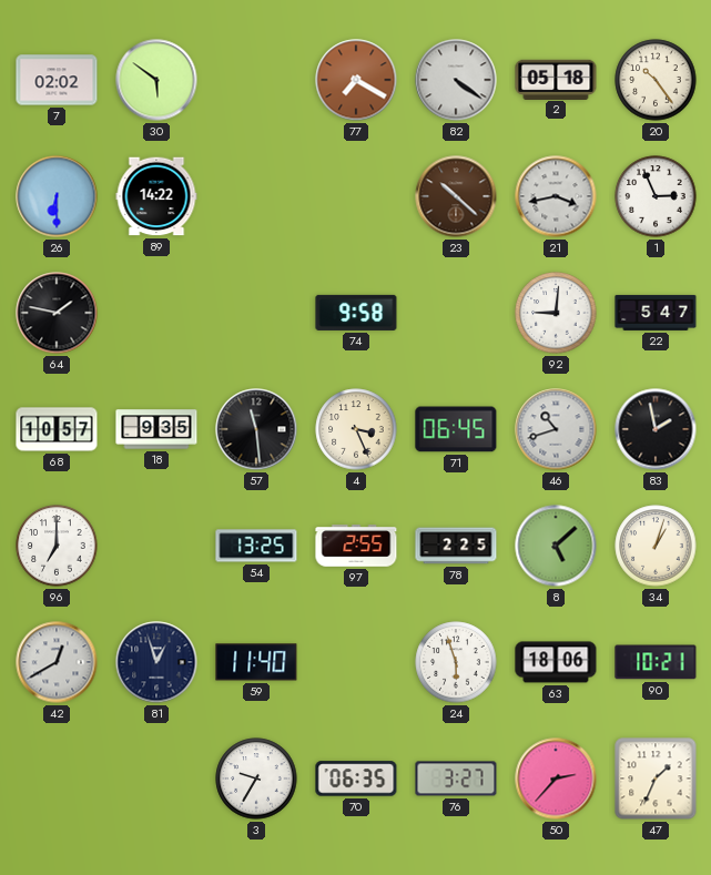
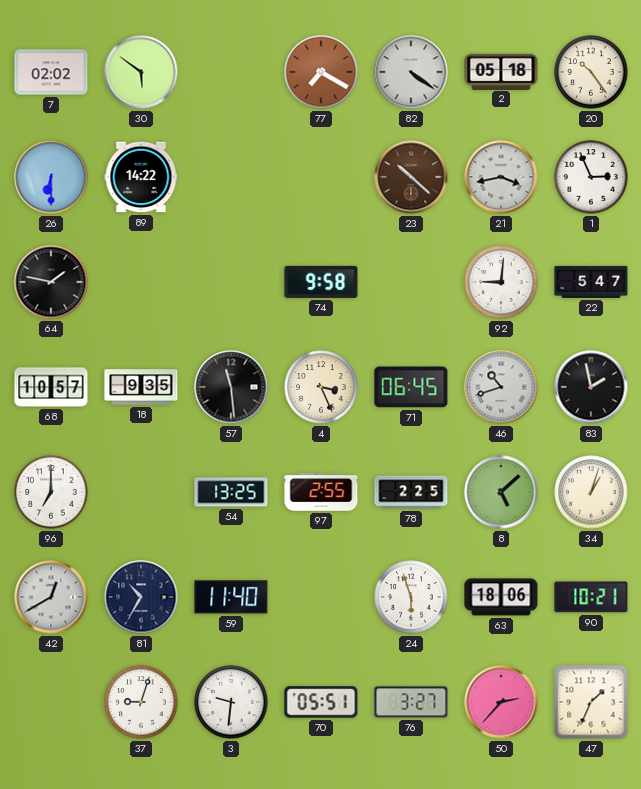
81: 12:57 -> 10:35
37: none -> 9:03
3: 9:35 -> 9:31
70: 06:35 -> 05:51
